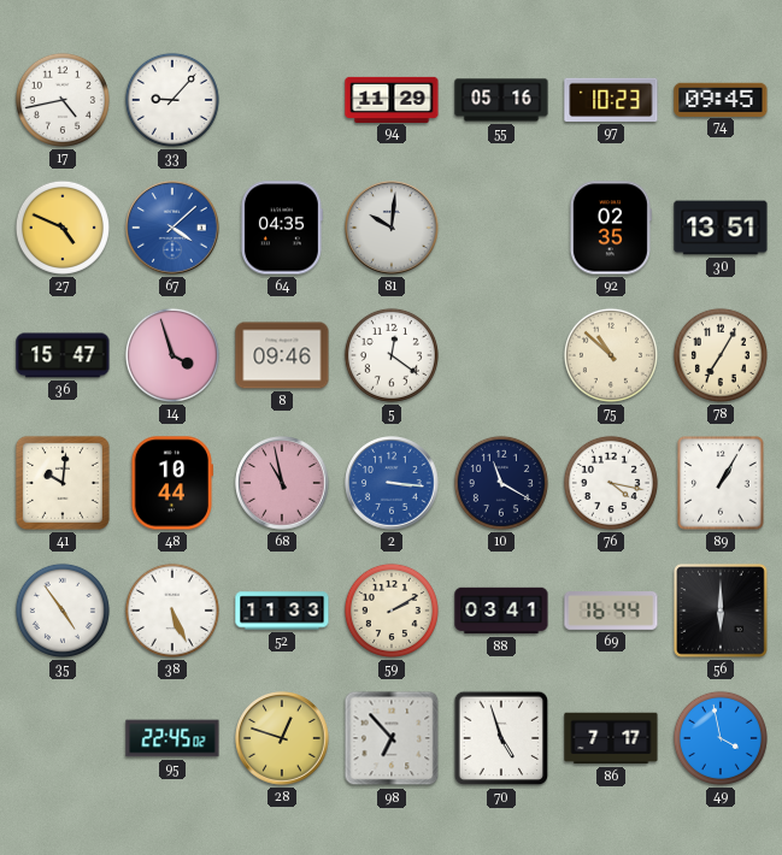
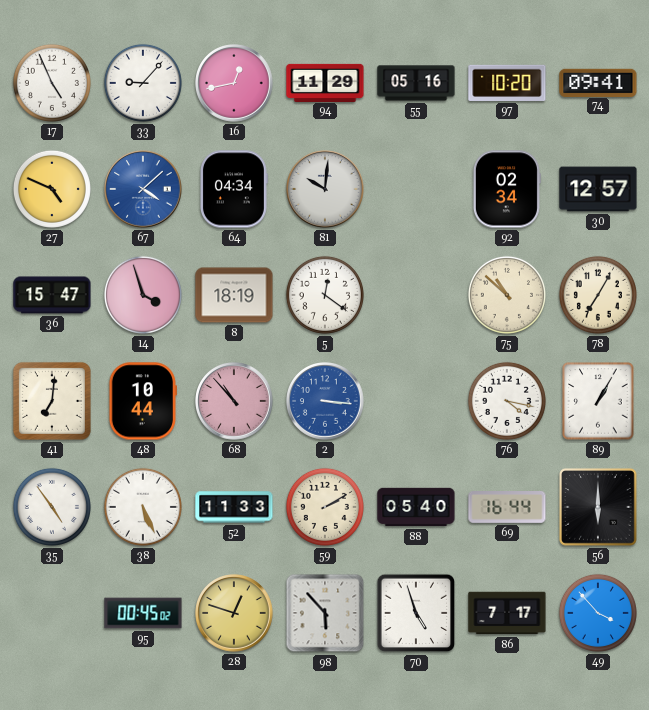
17: 4:43 -> 4:56
16: none -> 12:43
97: 10:23 -> 10:20
74: 09:45 -> 09:41
64: 04:35 -> 04:34
92: 02:35 -> 02:34
30: 13:51 -> 12:57
8: 09:46 -> 18:19
41: 10:01 -> 7:01
68: 10:58 -> 10:53
10: 11:20 -> none
88: 03:41 -> 05:40
95: 22:45 -> 00:45
98: 6:53 -> 5:53
49: 3:58 -> 3:53
